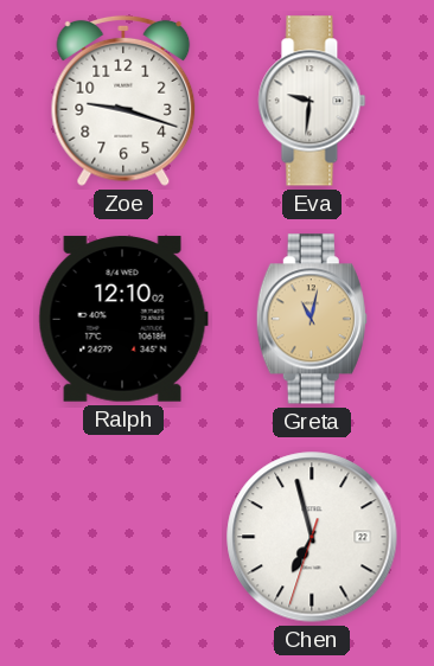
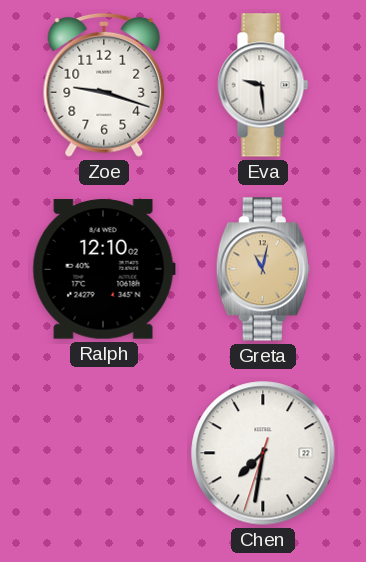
Eva: 9:31 -> 9:29
Chen: 6:57 -> 7:31
